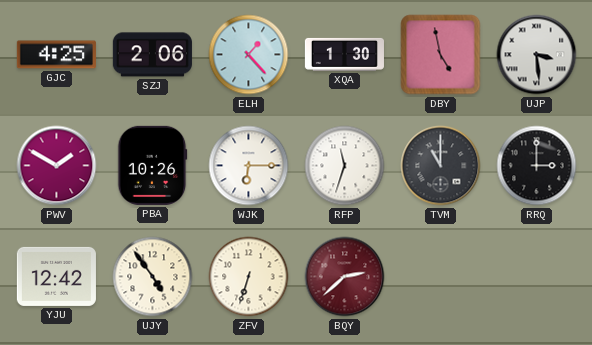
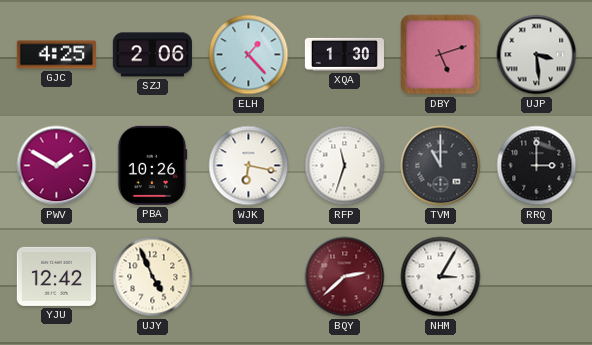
DBY: 4:58 -> 5:12
WJK: 6:15 -> 6:17
UJY: 4:54 -> 4:56
ZFV: 6:33 -> none
NHM: none -> 3:05
